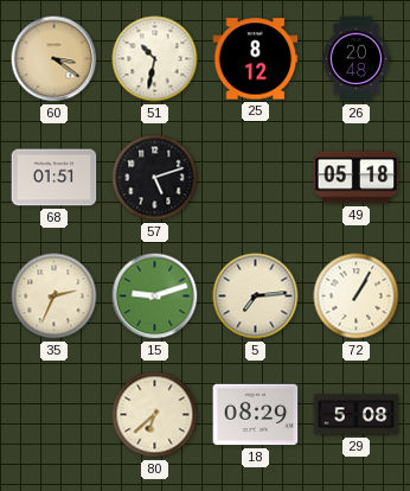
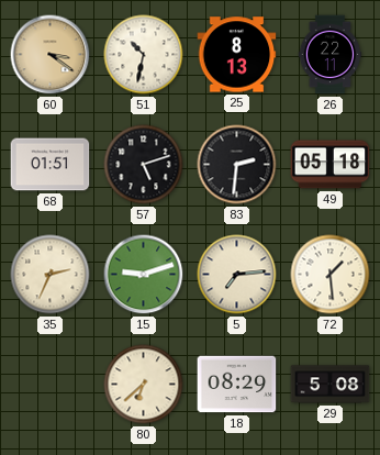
25: 8:12 -> 8:13
26: 20:48 -> 22:11
83: none -> 2:31
72: 1:05 -> 1:29
